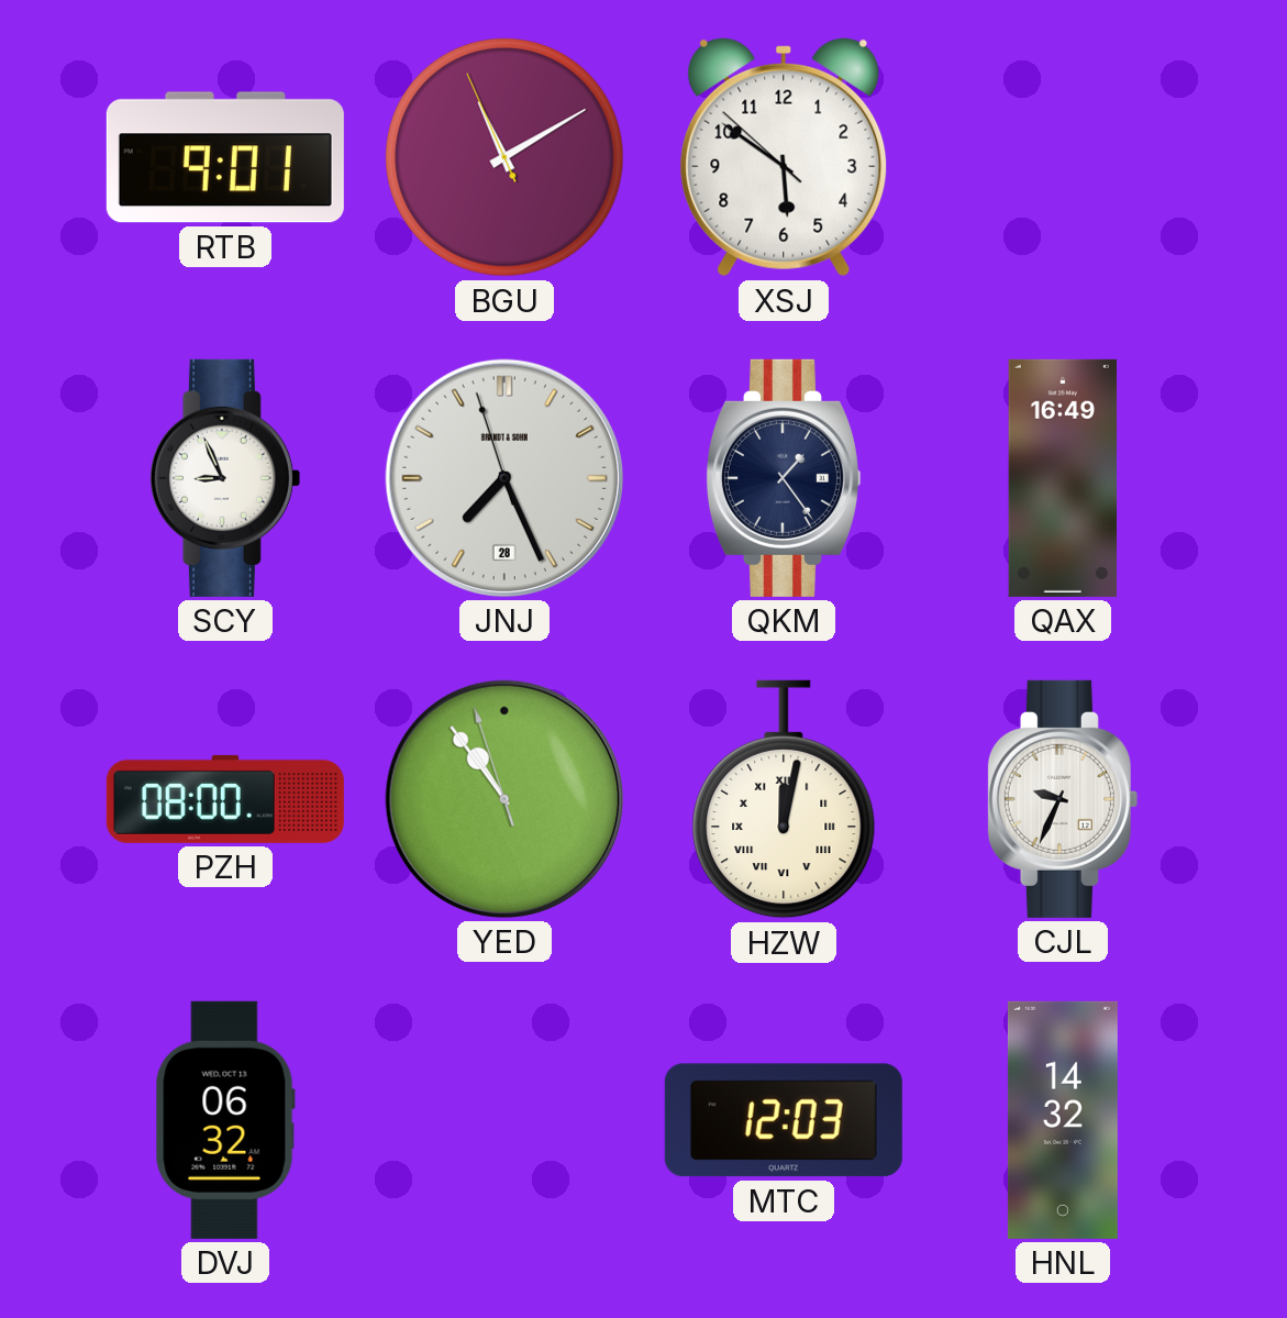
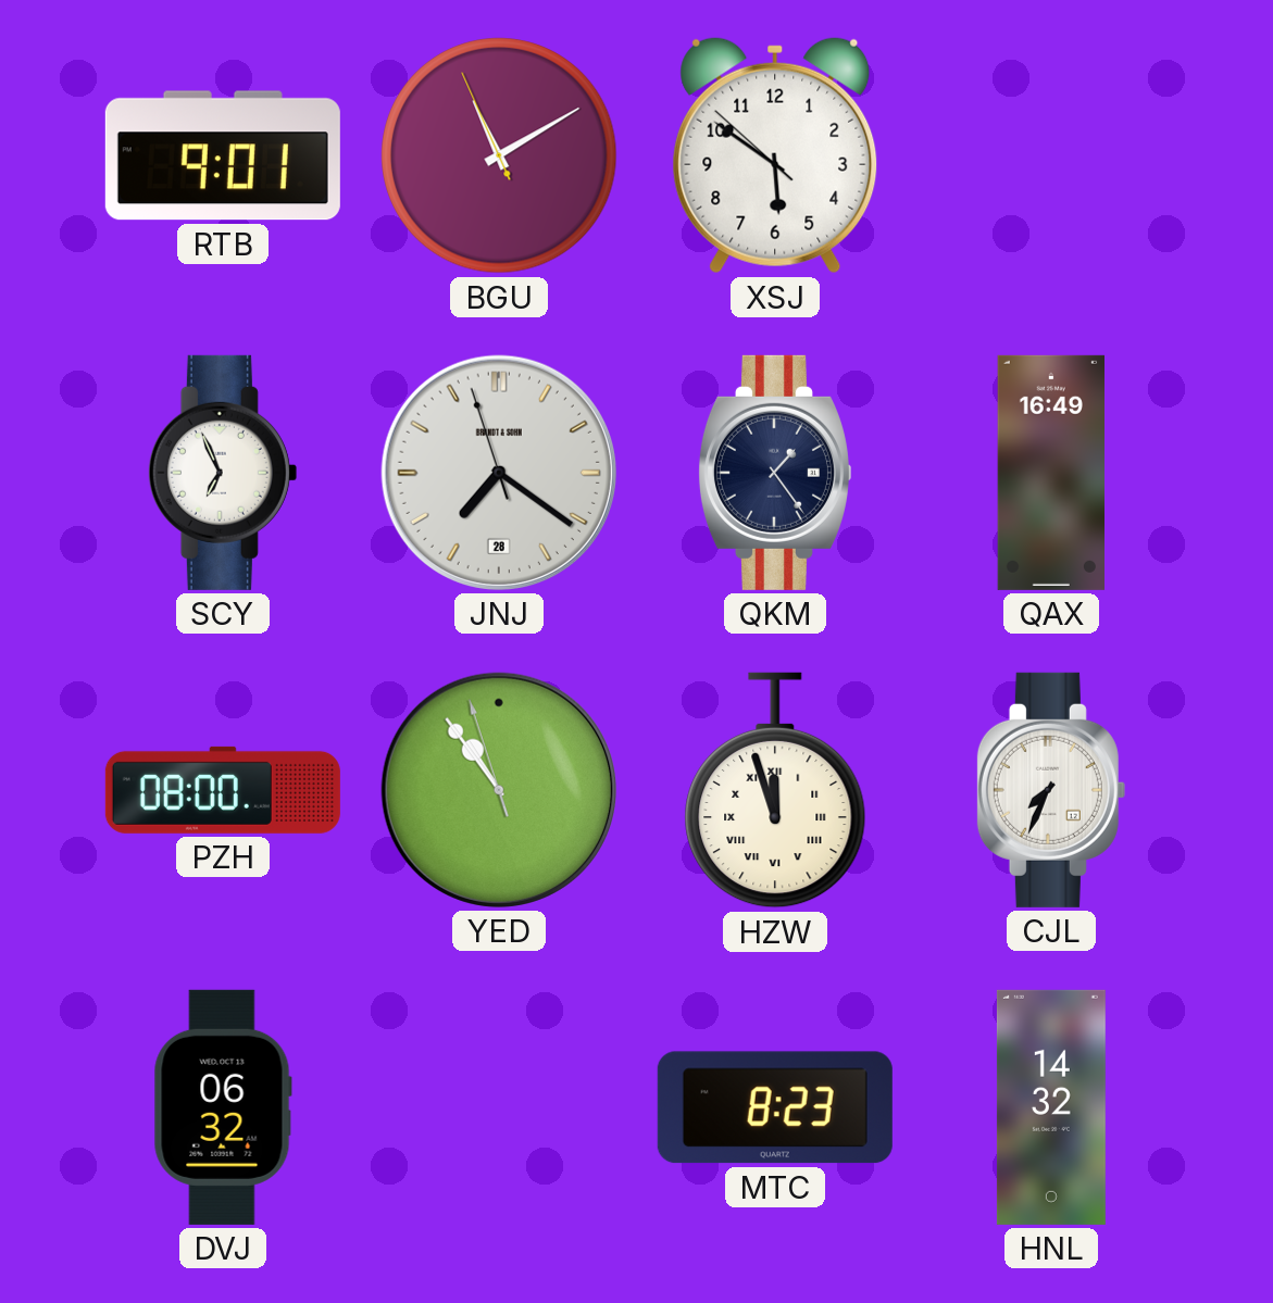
SCY: 8:56 -> 6:56
JNJ: 7:25 -> 7:20
HZW: 12:02 -> 11:57
CJL: 9:34 -> 7:34
MTC: 12:03 -> 8:23
